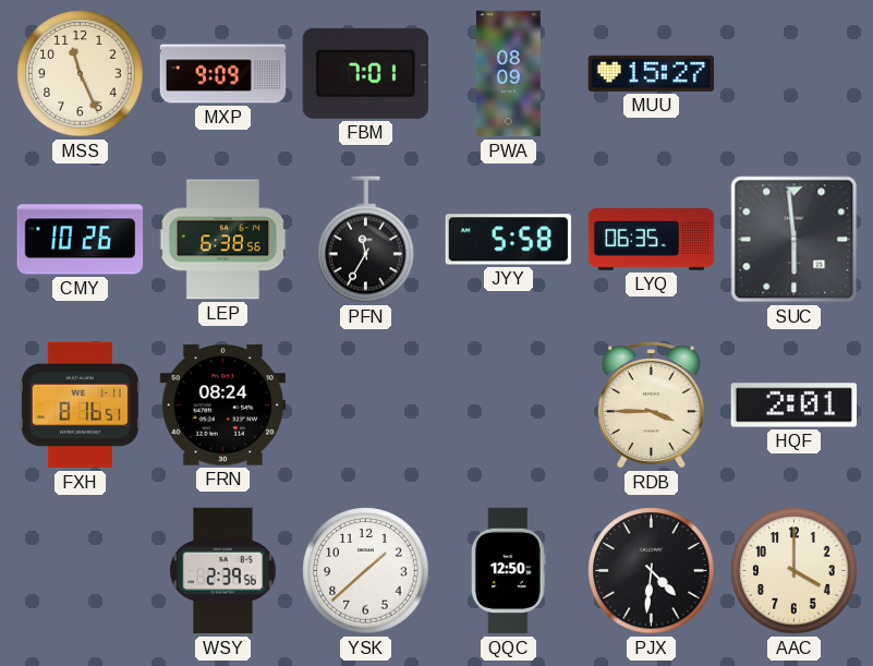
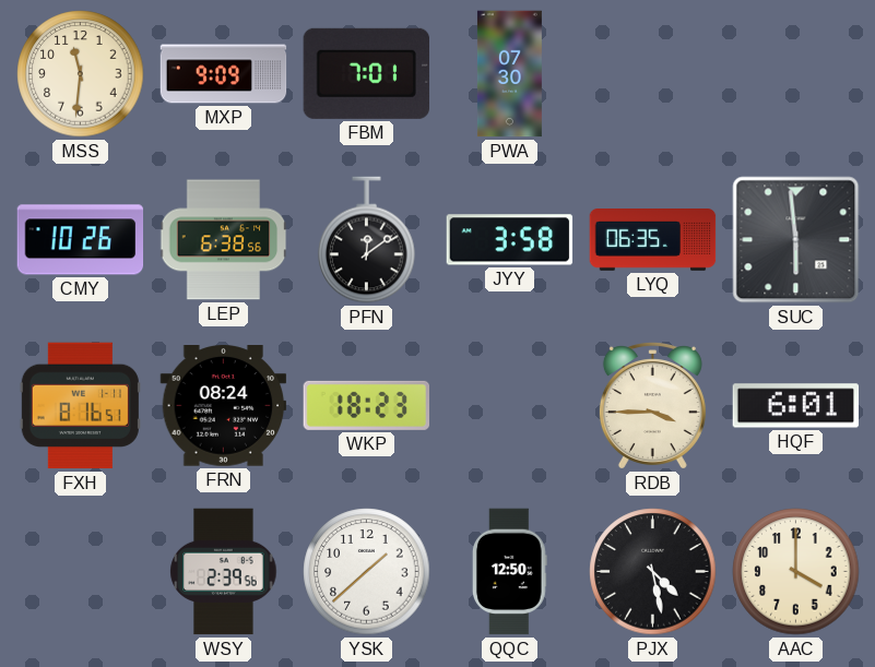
MSS: 11:26 -> 11:31
PWA: 08:09 -> 07:30
MUU: 15:27 -> none
PFN: 11:35 -> 12:09
JYY: 5:58 -> 3:58
WKP: none -> 18:23
HQF: 2:01 -> 6:01
PJX: 4:31 -> 4:28
